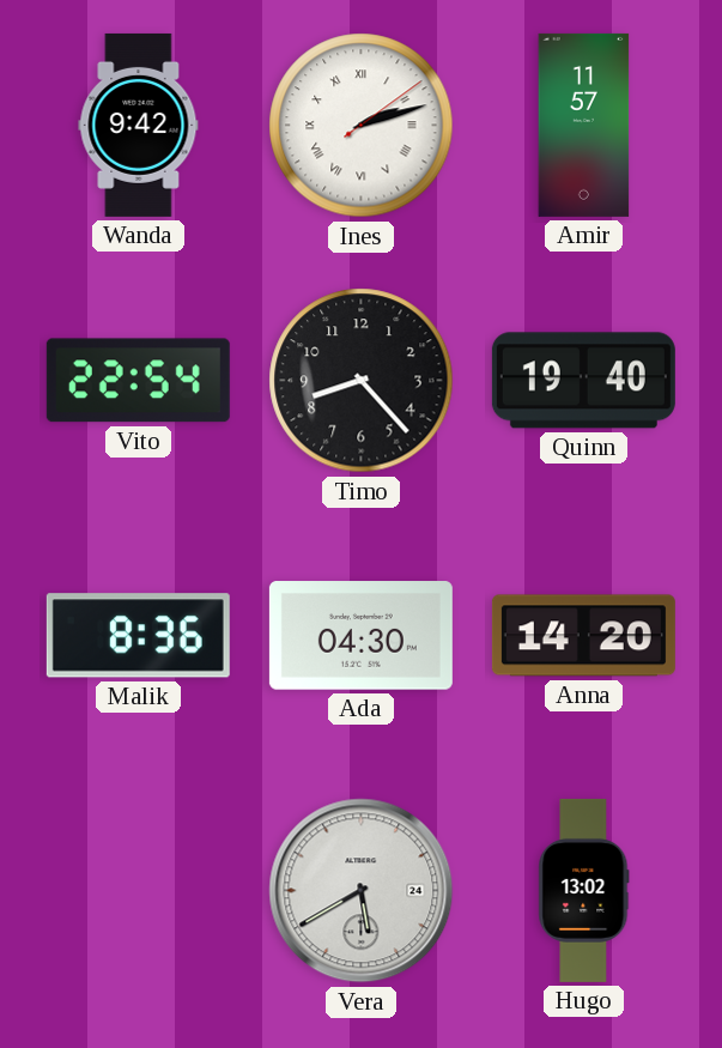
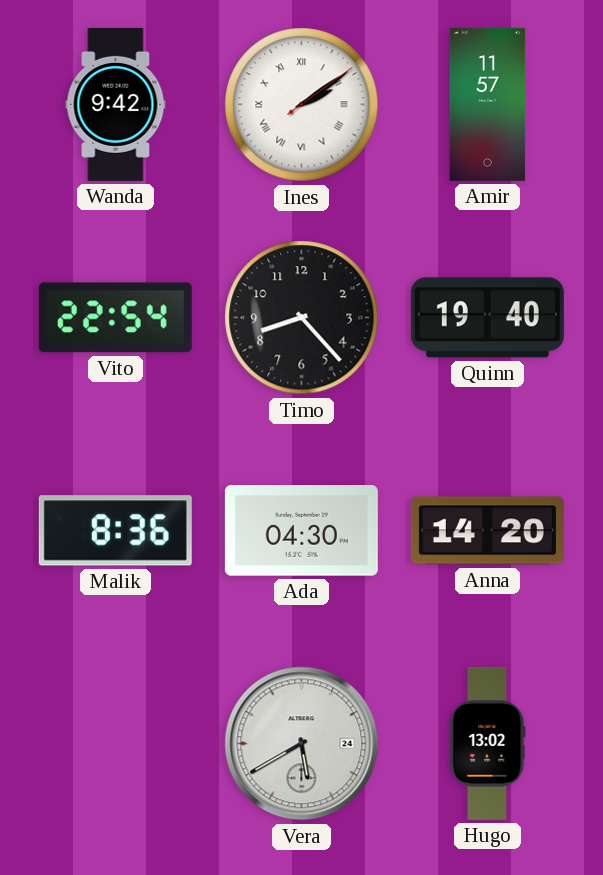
Ines: 2:12 -> 2:09
